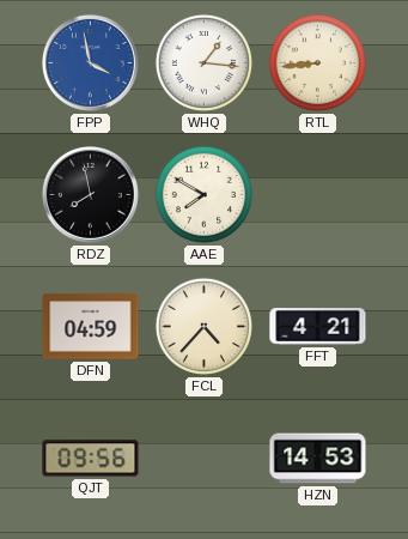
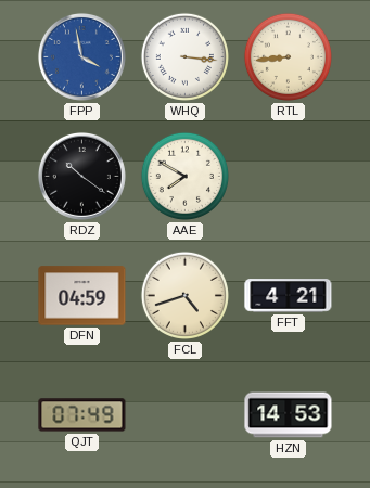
WHQ: 1:16 -> 3:16
RDZ: 7:58 -> 10:21
FCL: 4:37 -> 4:42
QJT: 09:56 -> 07:49
